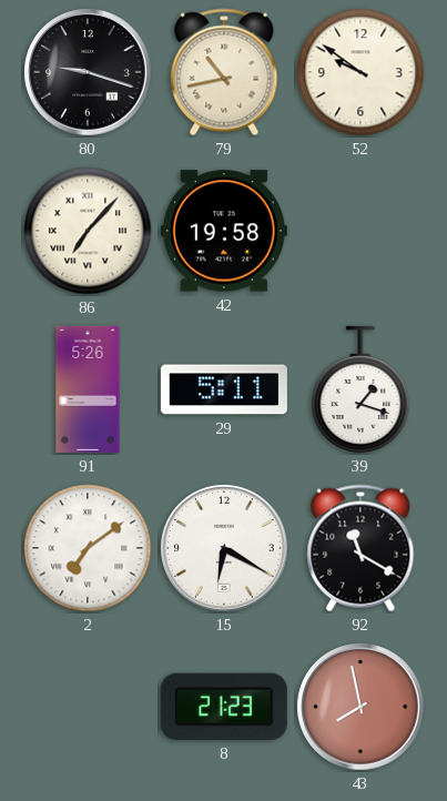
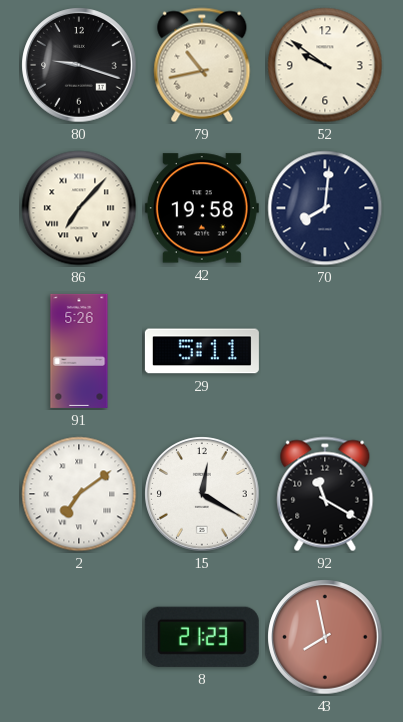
70: none -> 8:01
39: 1:18 -> none
15: 6:20 -> 12:20
